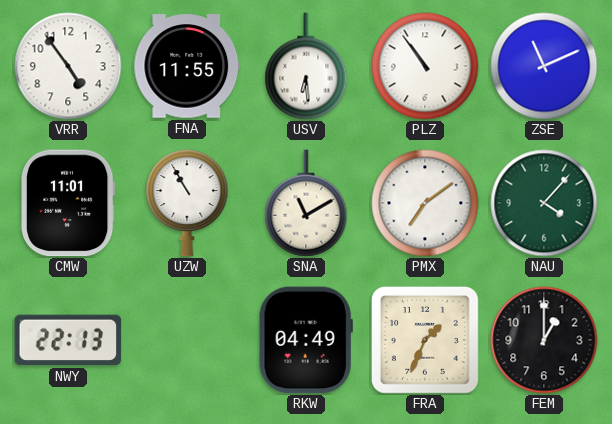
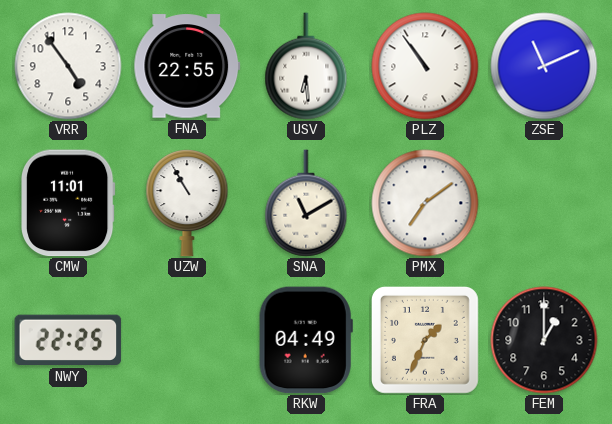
FNA: 11:55 -> 22:55
NAU: 4:07 -> none
NWY: 22:13 -> 22:25
